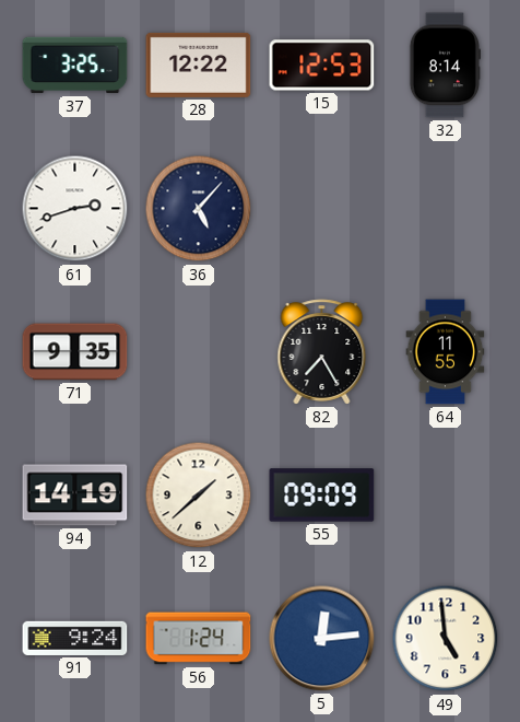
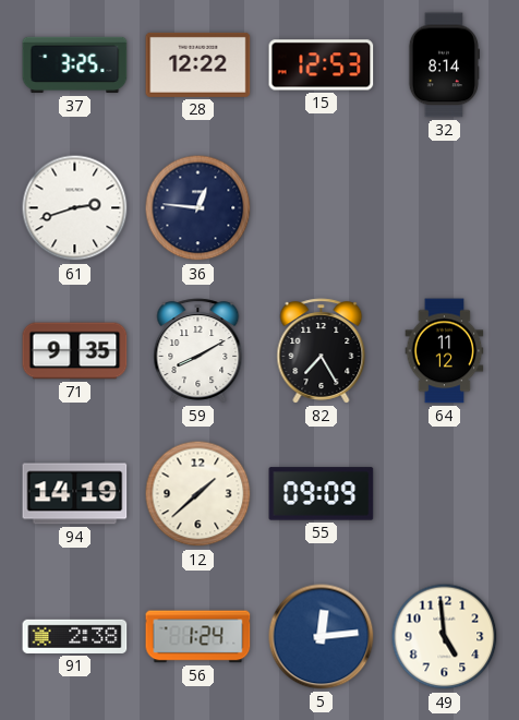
36: 5:07 -> 12:46
59: none -> 8:10
64: 11:55 -> 11:12
91: 9:24 -> 2:38
